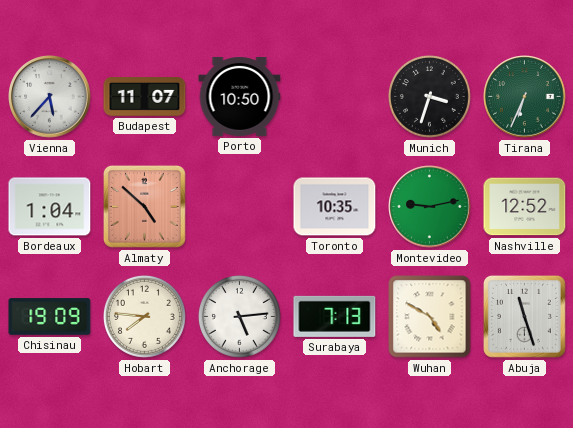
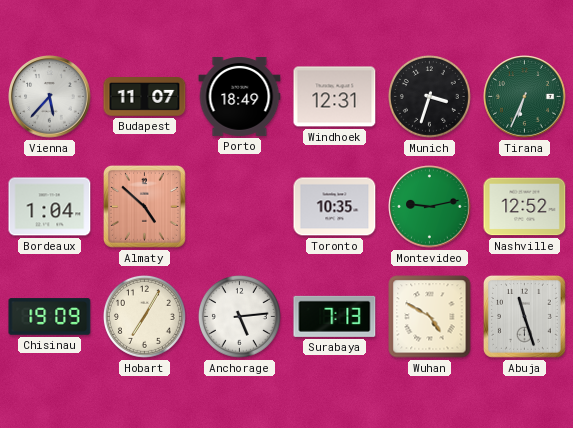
Porto: 10:50 -> 18:49
Windhoek: none -> 12:31
Hobart: 7:46 -> 7:05
